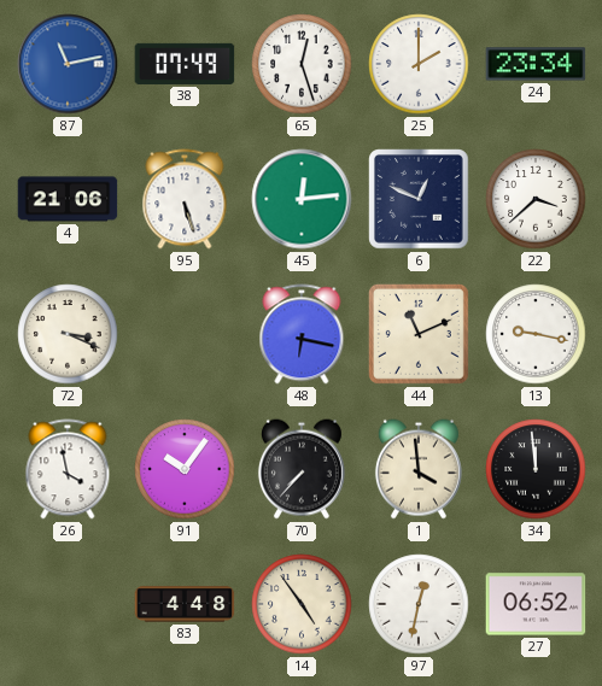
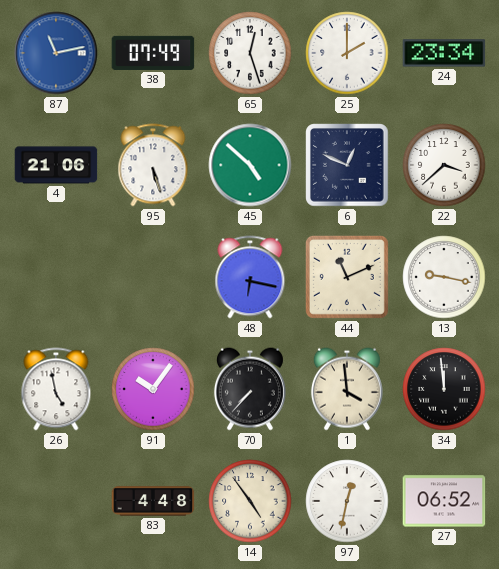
45: 12:14 -> 4:52
72: 3:19 -> none
26: 3:58 -> 4:58
